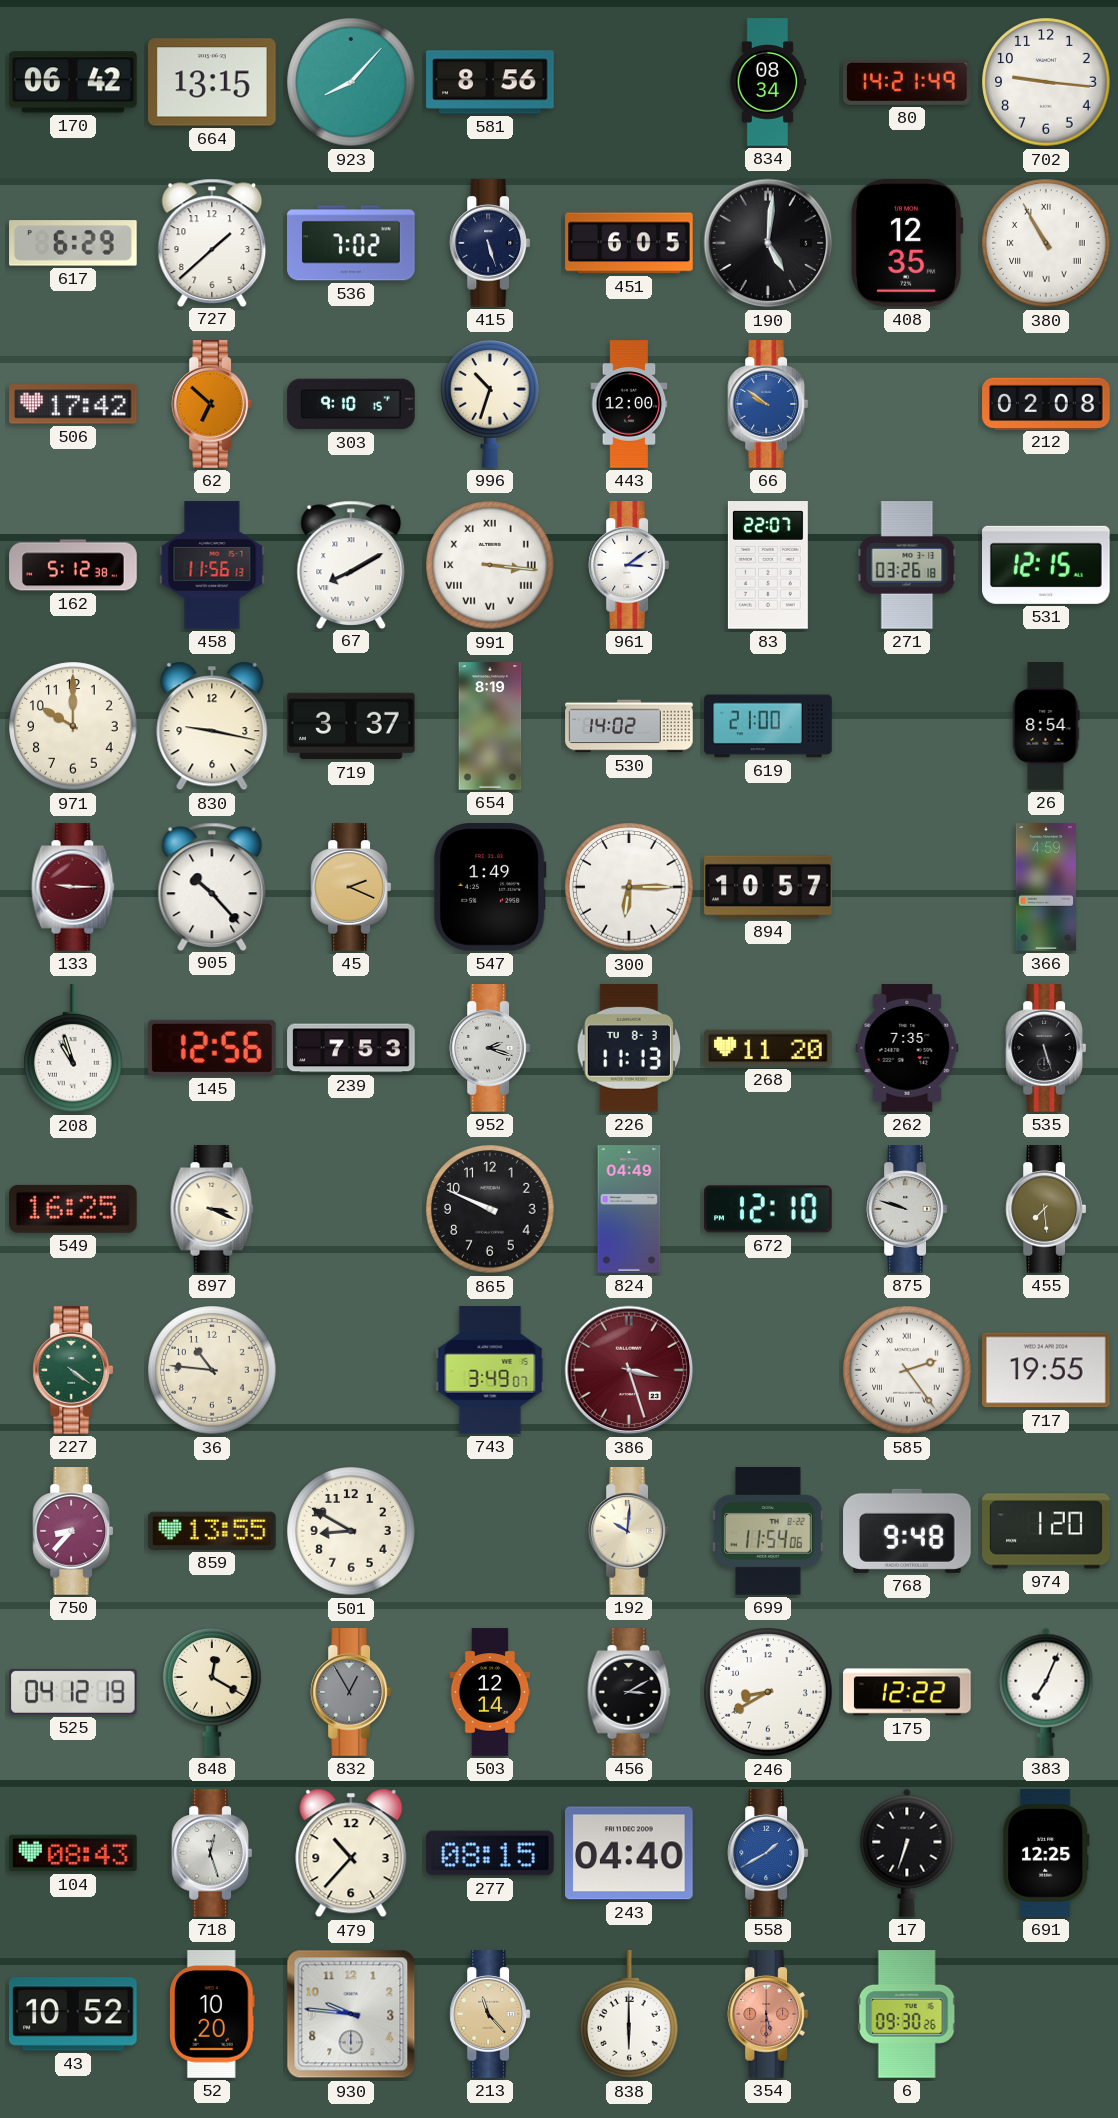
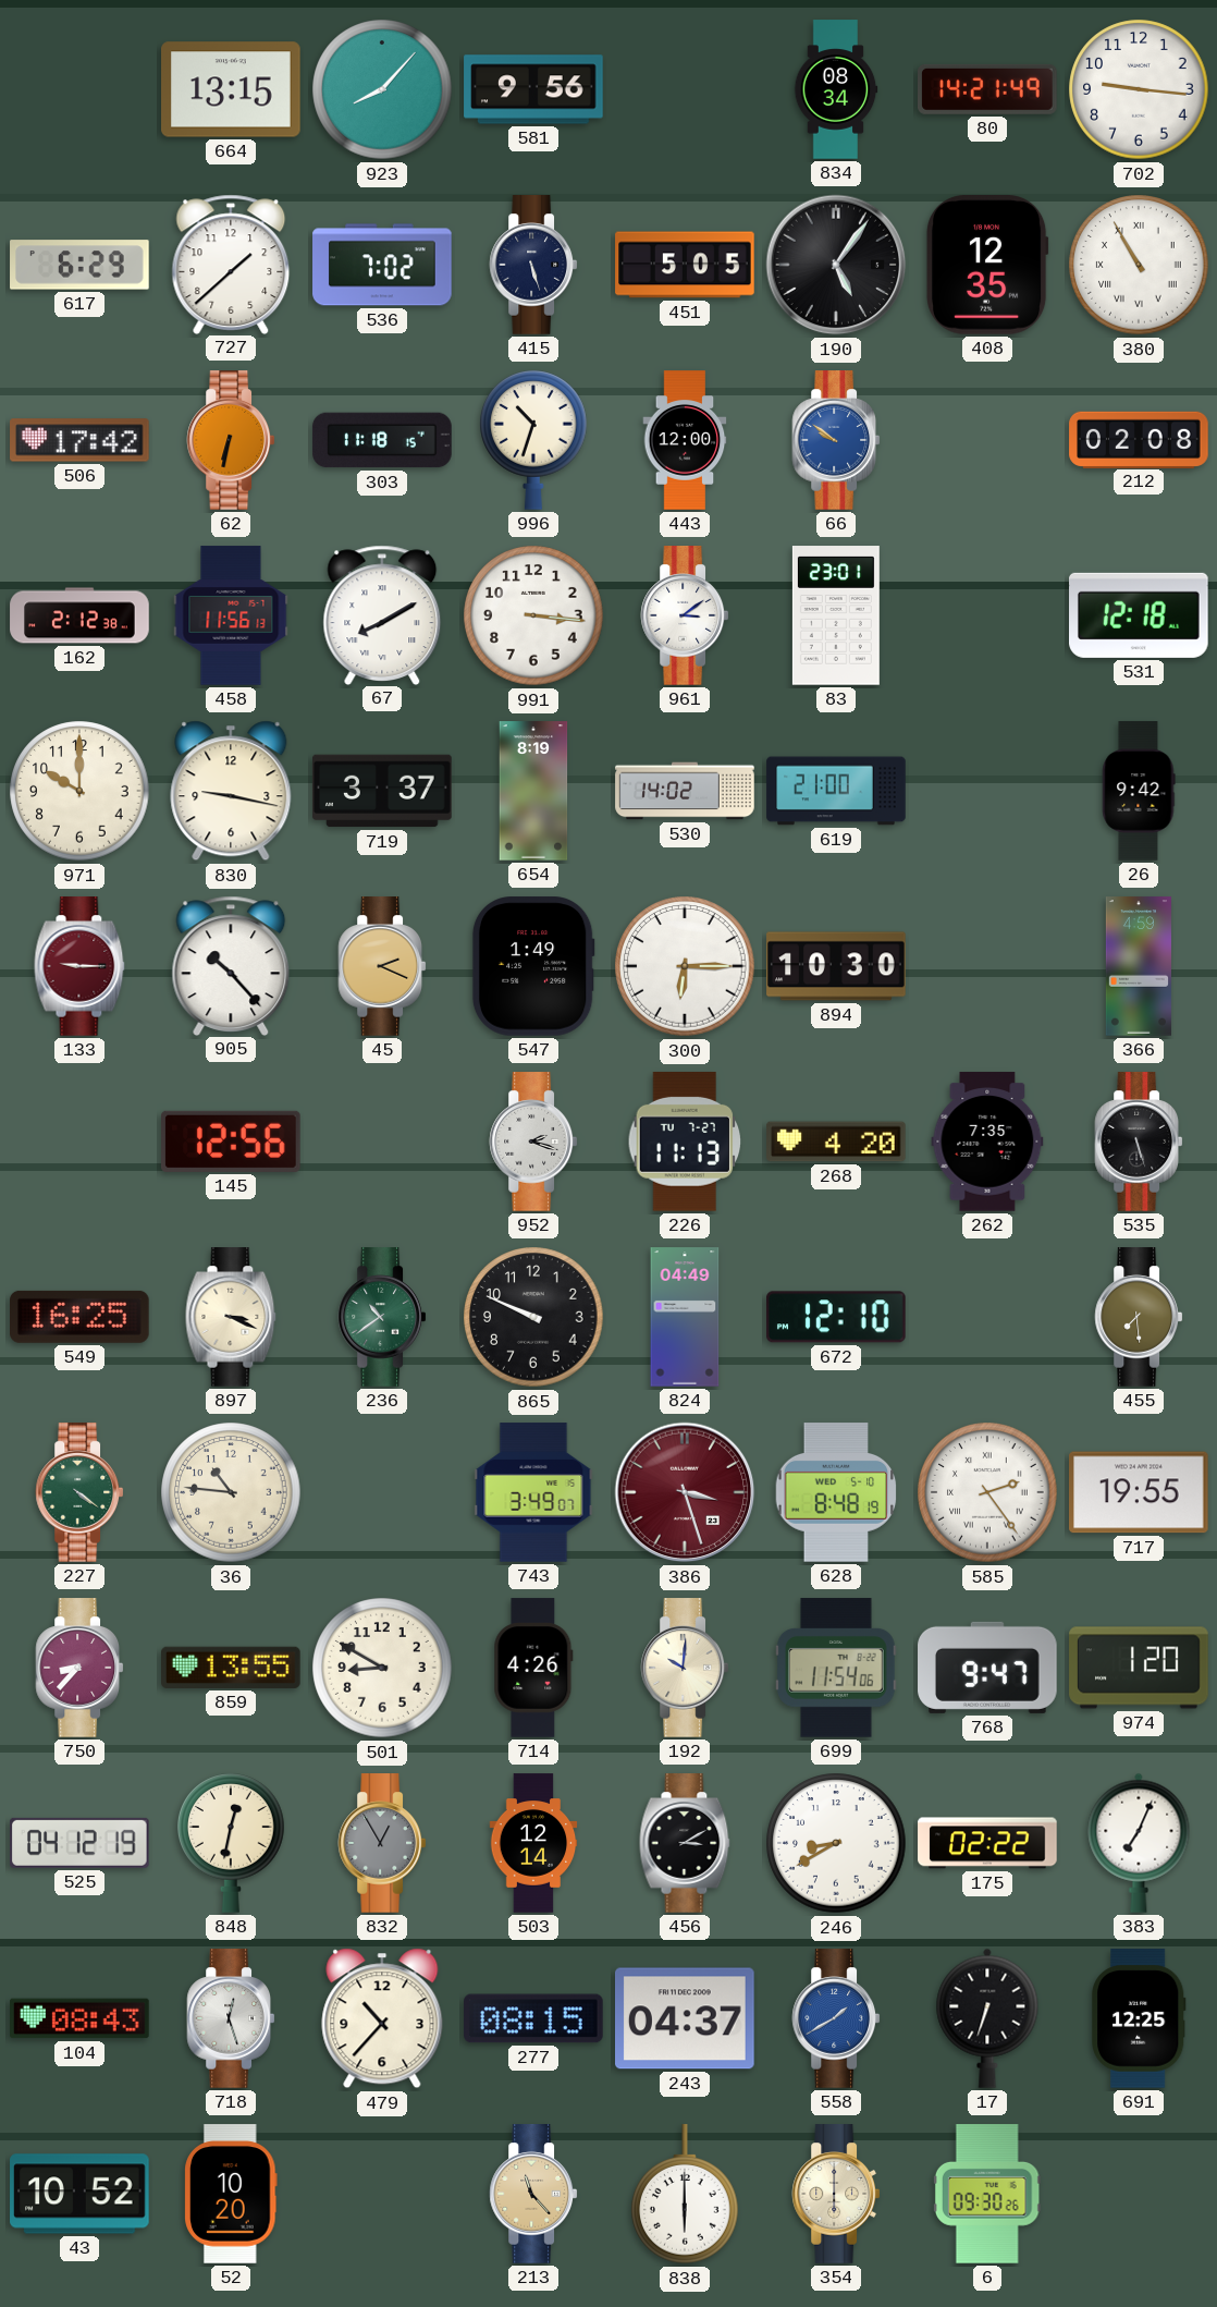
170: 06:42 -> none
581: 8:56 -> 9:56
451: 6:05 -> 5:05
190: 5:01 -> 5:06
62: 6:52 -> 6:32
303: 9:10 -> 11:18
162: 5:12 -> 2:12
991 numerals: Roman -> Arabic
83: 22:07 -> 23:01
271: 03:26 -> none
531: 12:15 -> 12:18
26: 8:54 -> 9:42
894: 10:57 -> 10:30
208: 10:57 -> none
239: 7:53 -> none
226 date: TU 8-3 -> TU 7-27
268: 11:20 -> 4:20
236: none -> 10:39
875: 9:48 -> none
628: none -> 8:48
714: none -> 4:26
768: 9:48 -> 9:47
848: 12:20 -> 12:32
175: 12:22 -> 02:22
243: 04:40 -> 04:37
930: 9:46 -> none
354: 5:30 -> 6:00
354 dial: salmon -> cream
